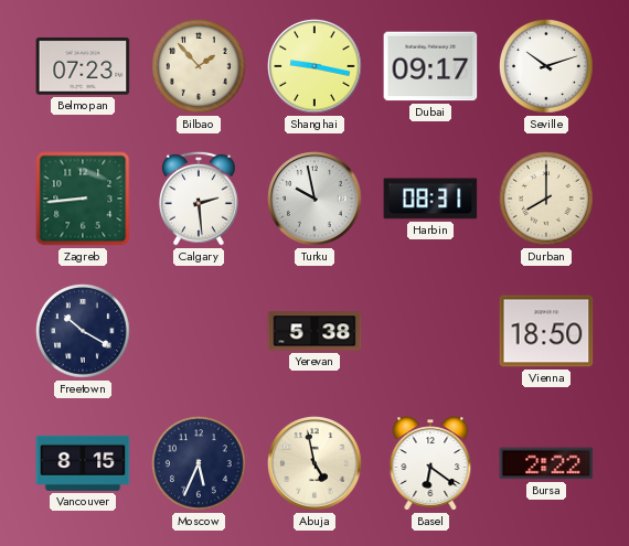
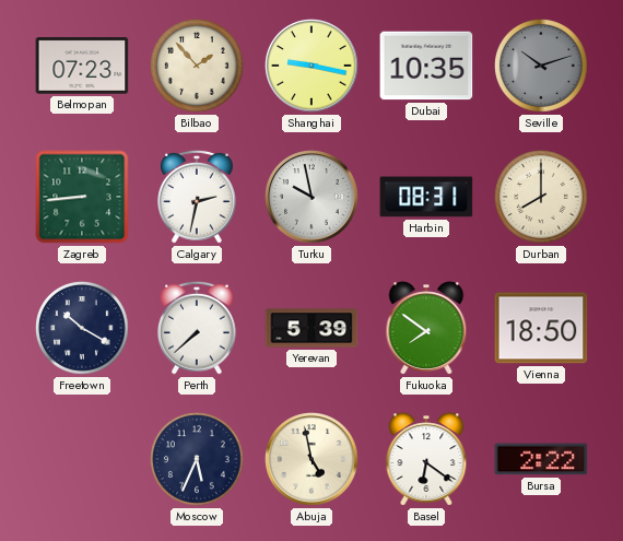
Dubai: 09:17 -> 10:35
Seville dial: white -> grey
Calgary: 2:29 -> 2:32
Perth: none -> 7:38
Yerevan: 5:38 -> 5:39
Fukuoka: none -> 7:51
Vancouver: 8:15 -> none
